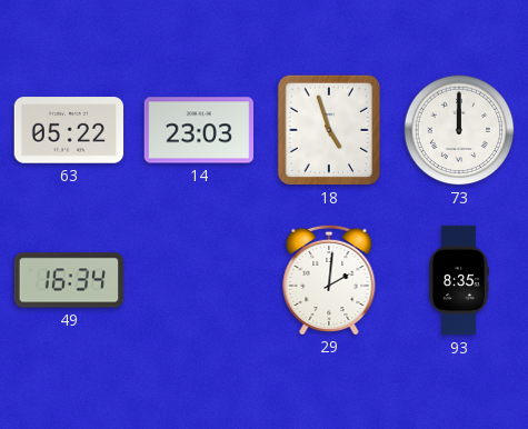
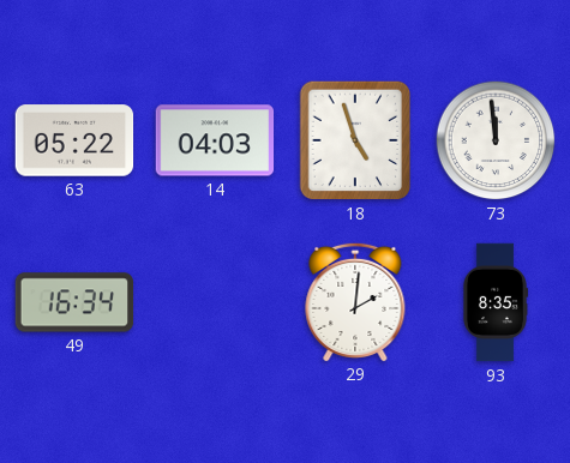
14: 23:03 -> 04:03
73: 12:00 -> 11:59
